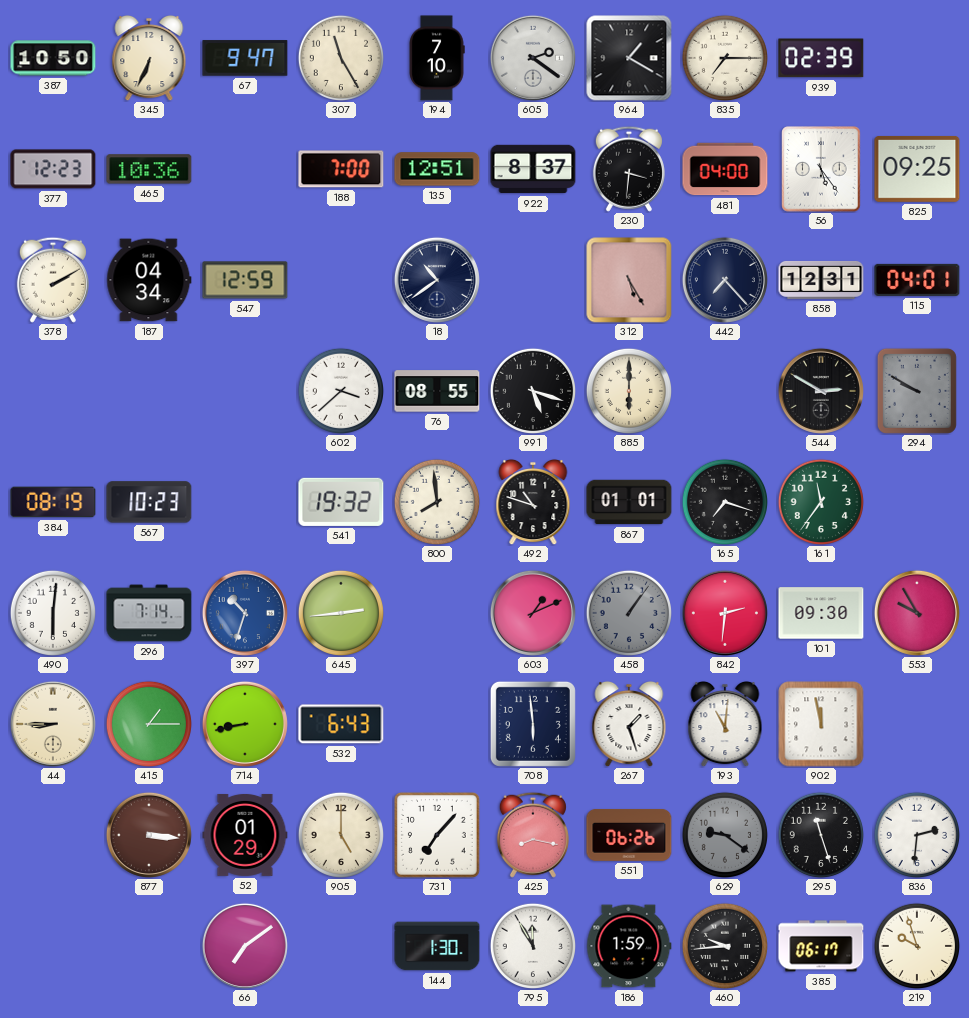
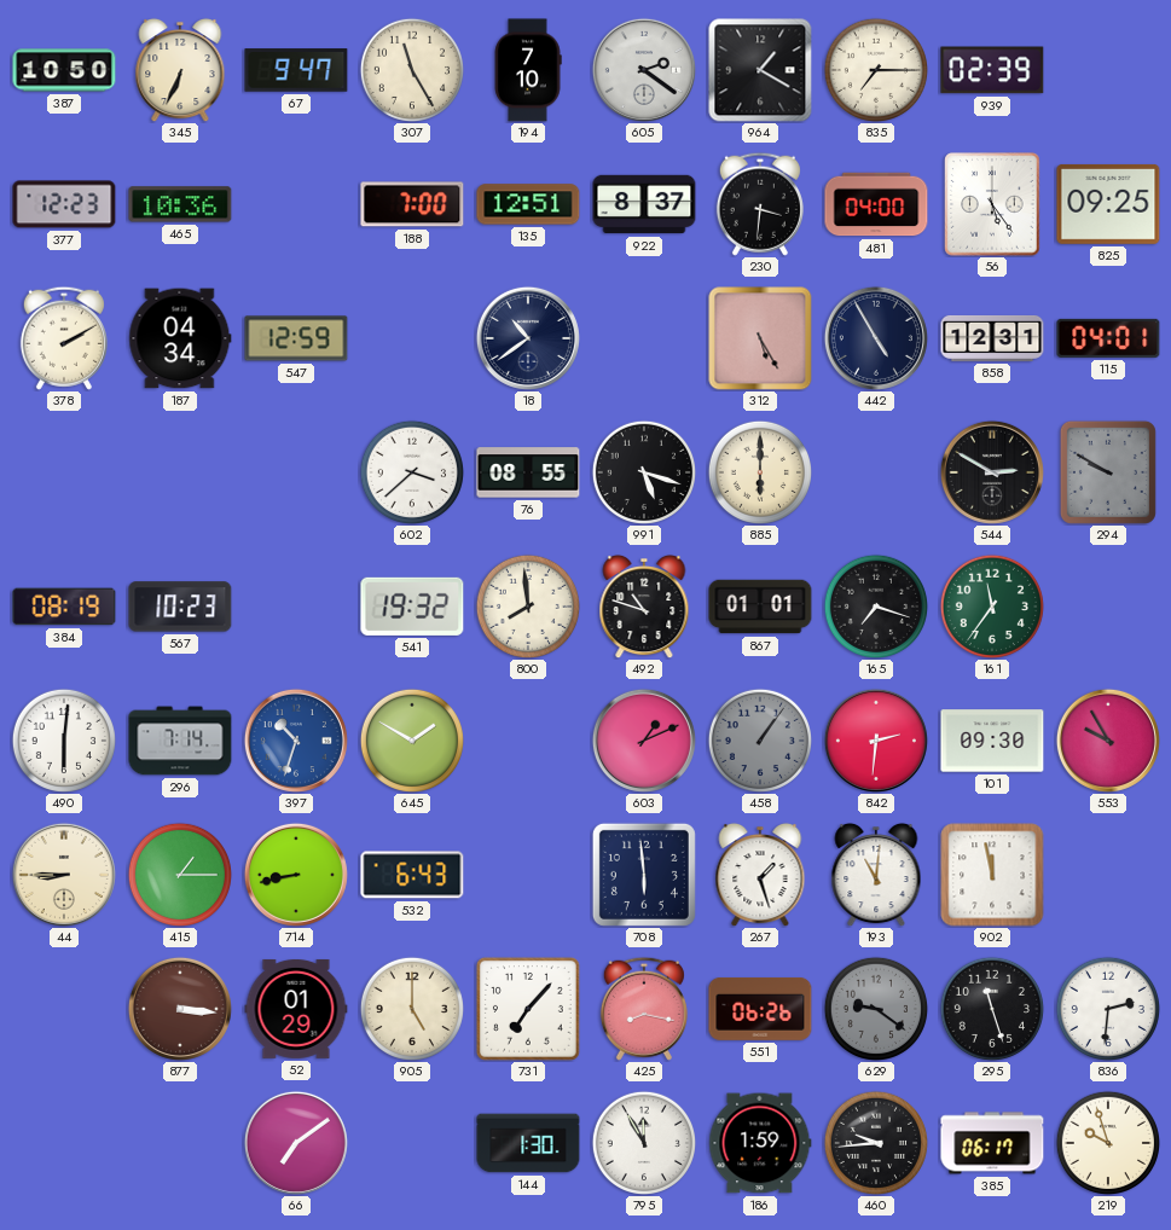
442: 7:23 -> 4:55
645: 2:44 -> 1:50
